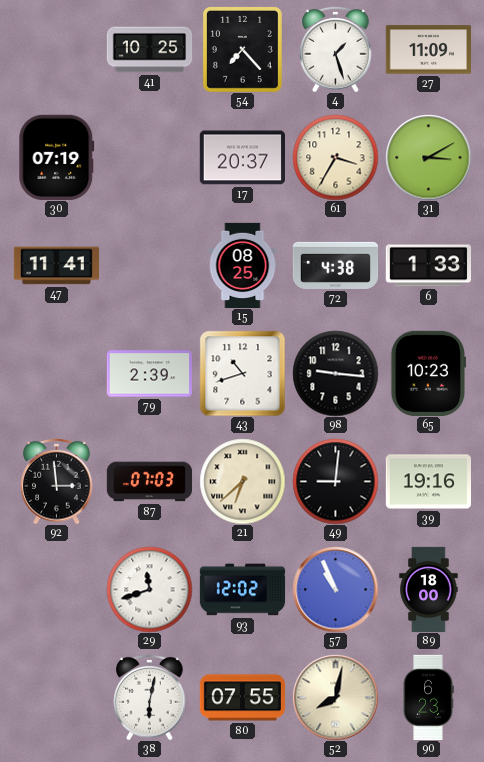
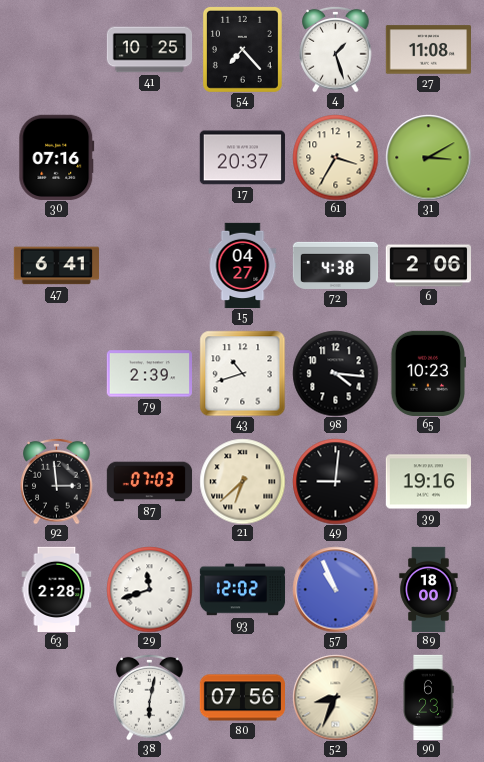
27: 11:09 -> 11:08
30: 07:19 -> 07:16
47: 11:41 -> 6:41
15: 08:25 -> 04:27
6: 1:33 -> 2:06
98: 9:16 -> 4:16
63: none -> 2:28
80: 07:55 -> 07:56
52: 8:02 -> 8:34
